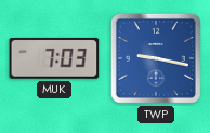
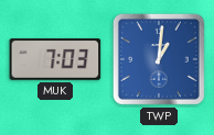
TWP: 9:17 -> 1:01
